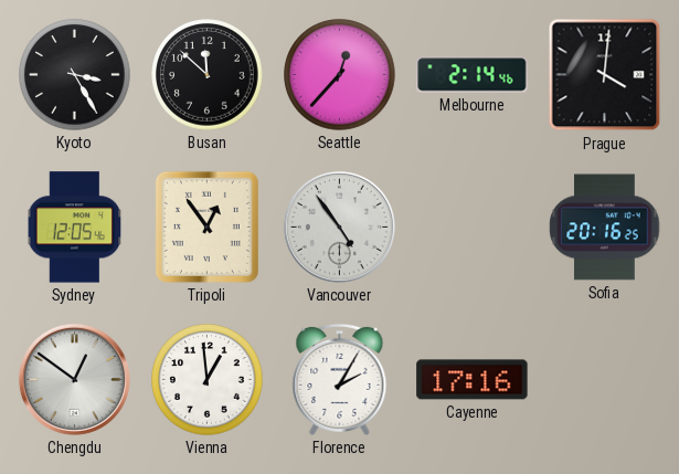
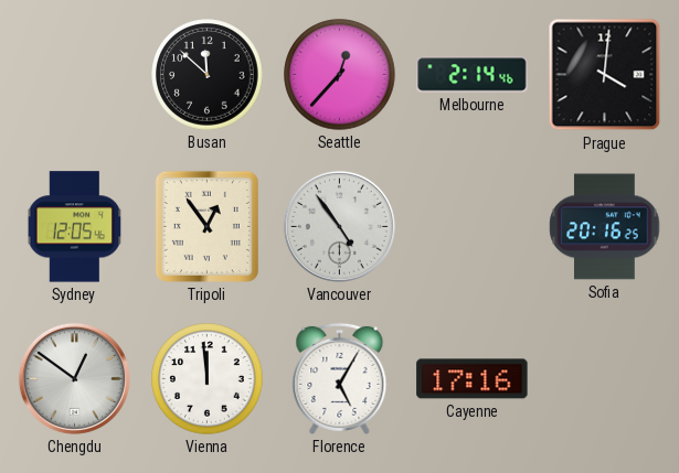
Kyoto: 3:25 -> none
Vienna: 12:59 -> 11:59
Florence: 2:05 -> 5:05
